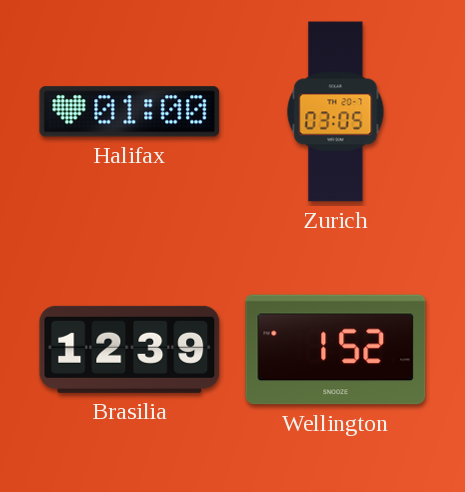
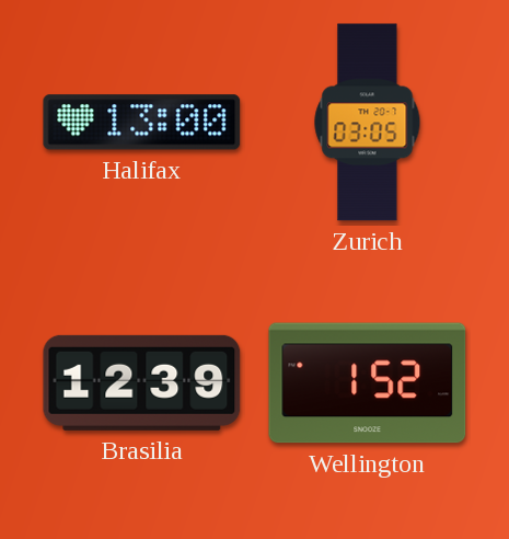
Halifax: 01:00 -> 13:00
